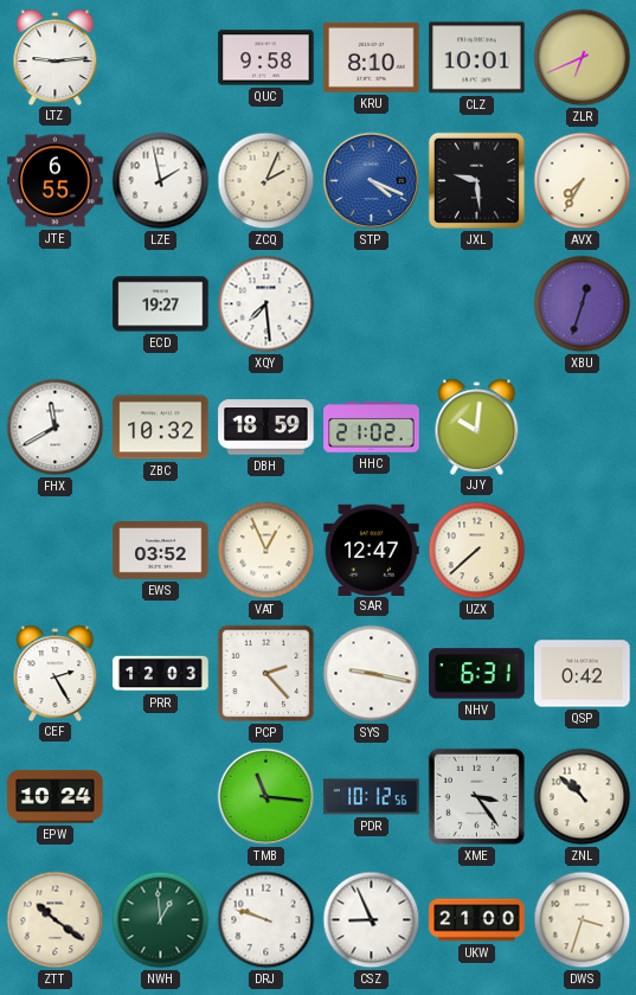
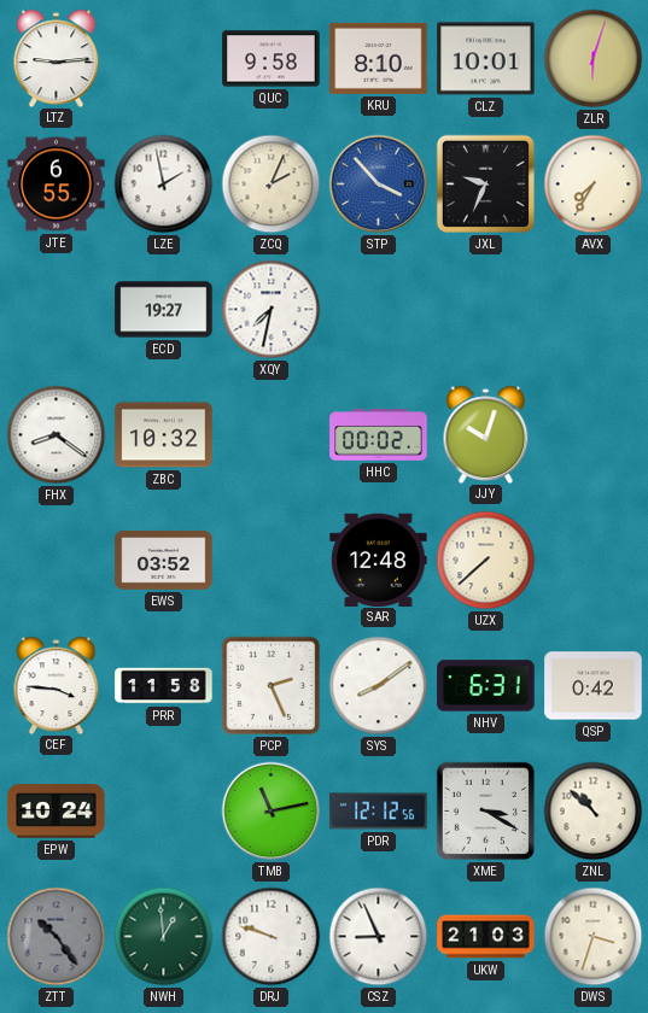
ZLR: 6:41 -> 6:03
STP: 4:19 -> 3:53
JXL: 9:29 -> 9:34
XQY: 7:29 -> 7:32
XBU: 12:33 -> none
FHX: 11:40 -> 8:21
DBH: 18:59 -> none
HHC: 21:02 -> 00:02
JJY: 10:01 -> 10:03
VAT: 12:56 -> none
SAR: 12:47 -> 12:48
CEF: 2:25 -> 3:46
PRR: 12:03 -> 11:58
PCP: 2:23 -> 2:26
SYS: 9:17 -> 8:09
TMB: 11:16 -> 11:13
PDR: 10:12 -> 12:12
XME: 3:24 -> 3:20
ZTT: 10:21 -> 10:24
ZTT dial: cream -> grey
UKW: 21:00 -> 21:03
